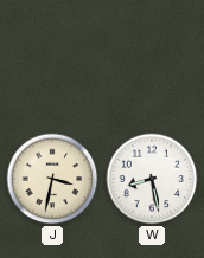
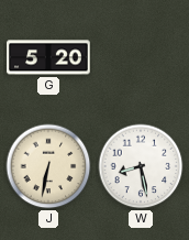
G: none -> 5:20
J: 3:32 -> 6:32
